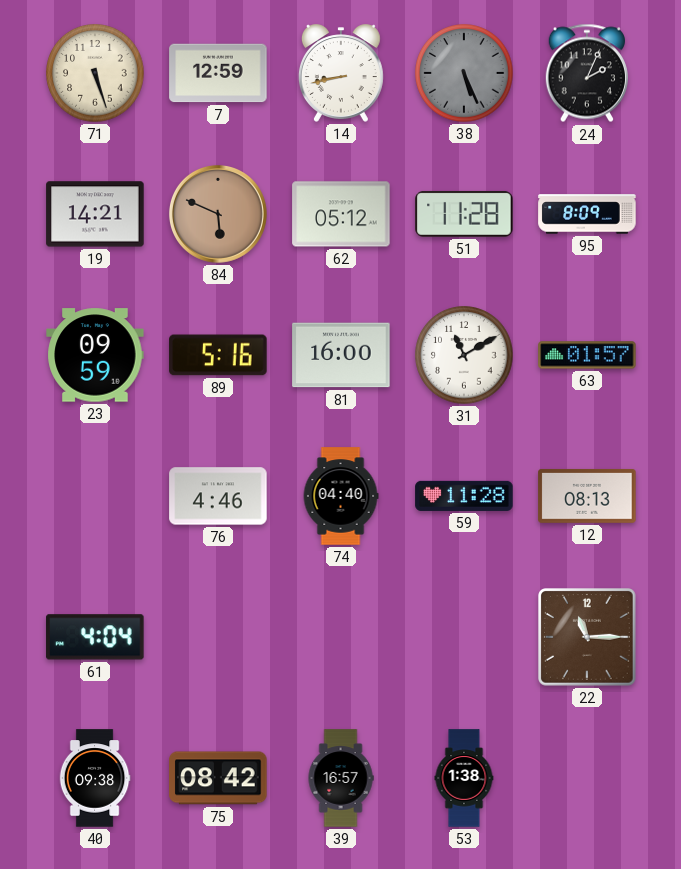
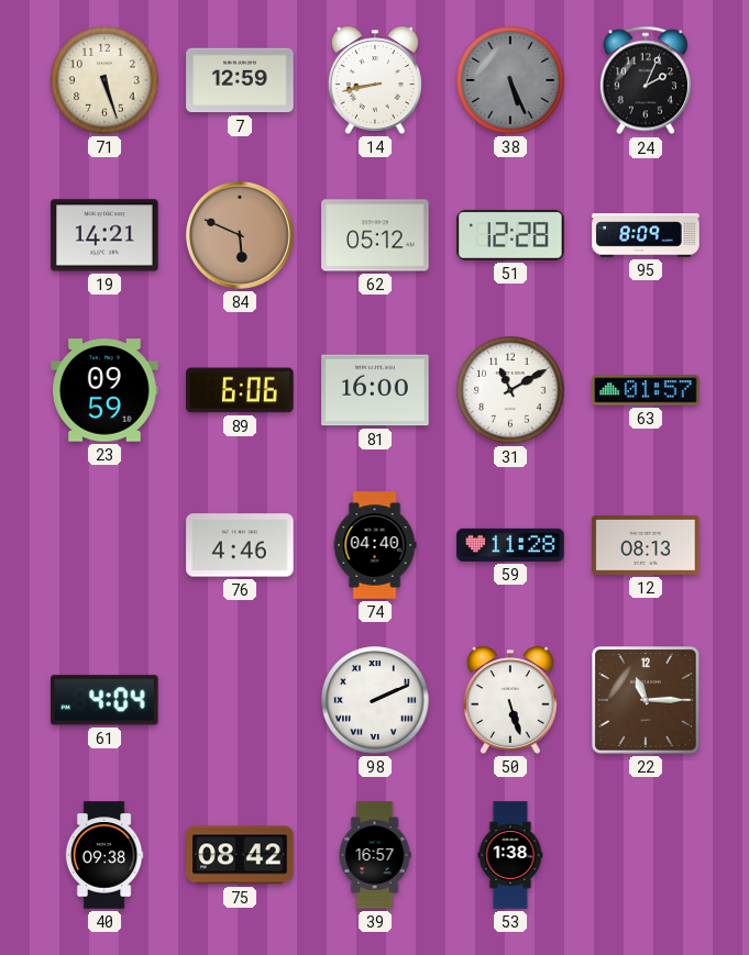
51: 11:28 -> 12:28
89: 5:16 -> 6:06
98: none -> 2:11
50: none -> 5:27
